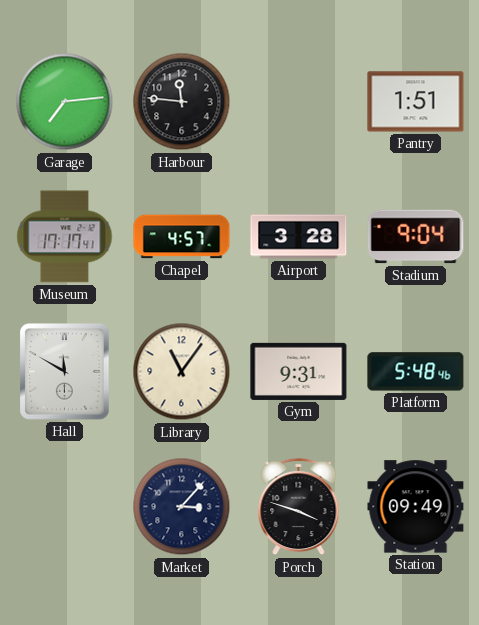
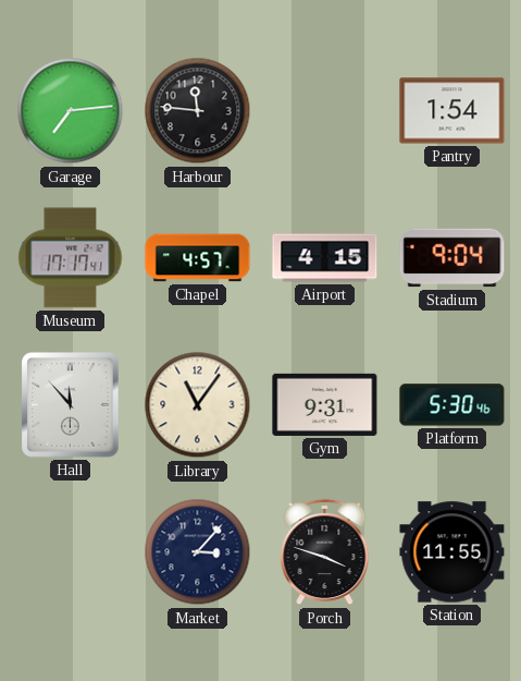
Pantry: 1:51 -> 1:54
Airport: 3:28 -> 4:15
Hall: 11:50 -> 11:53
Platform: 5:48 -> 5:30
Station: 09:49 -> 11:55
